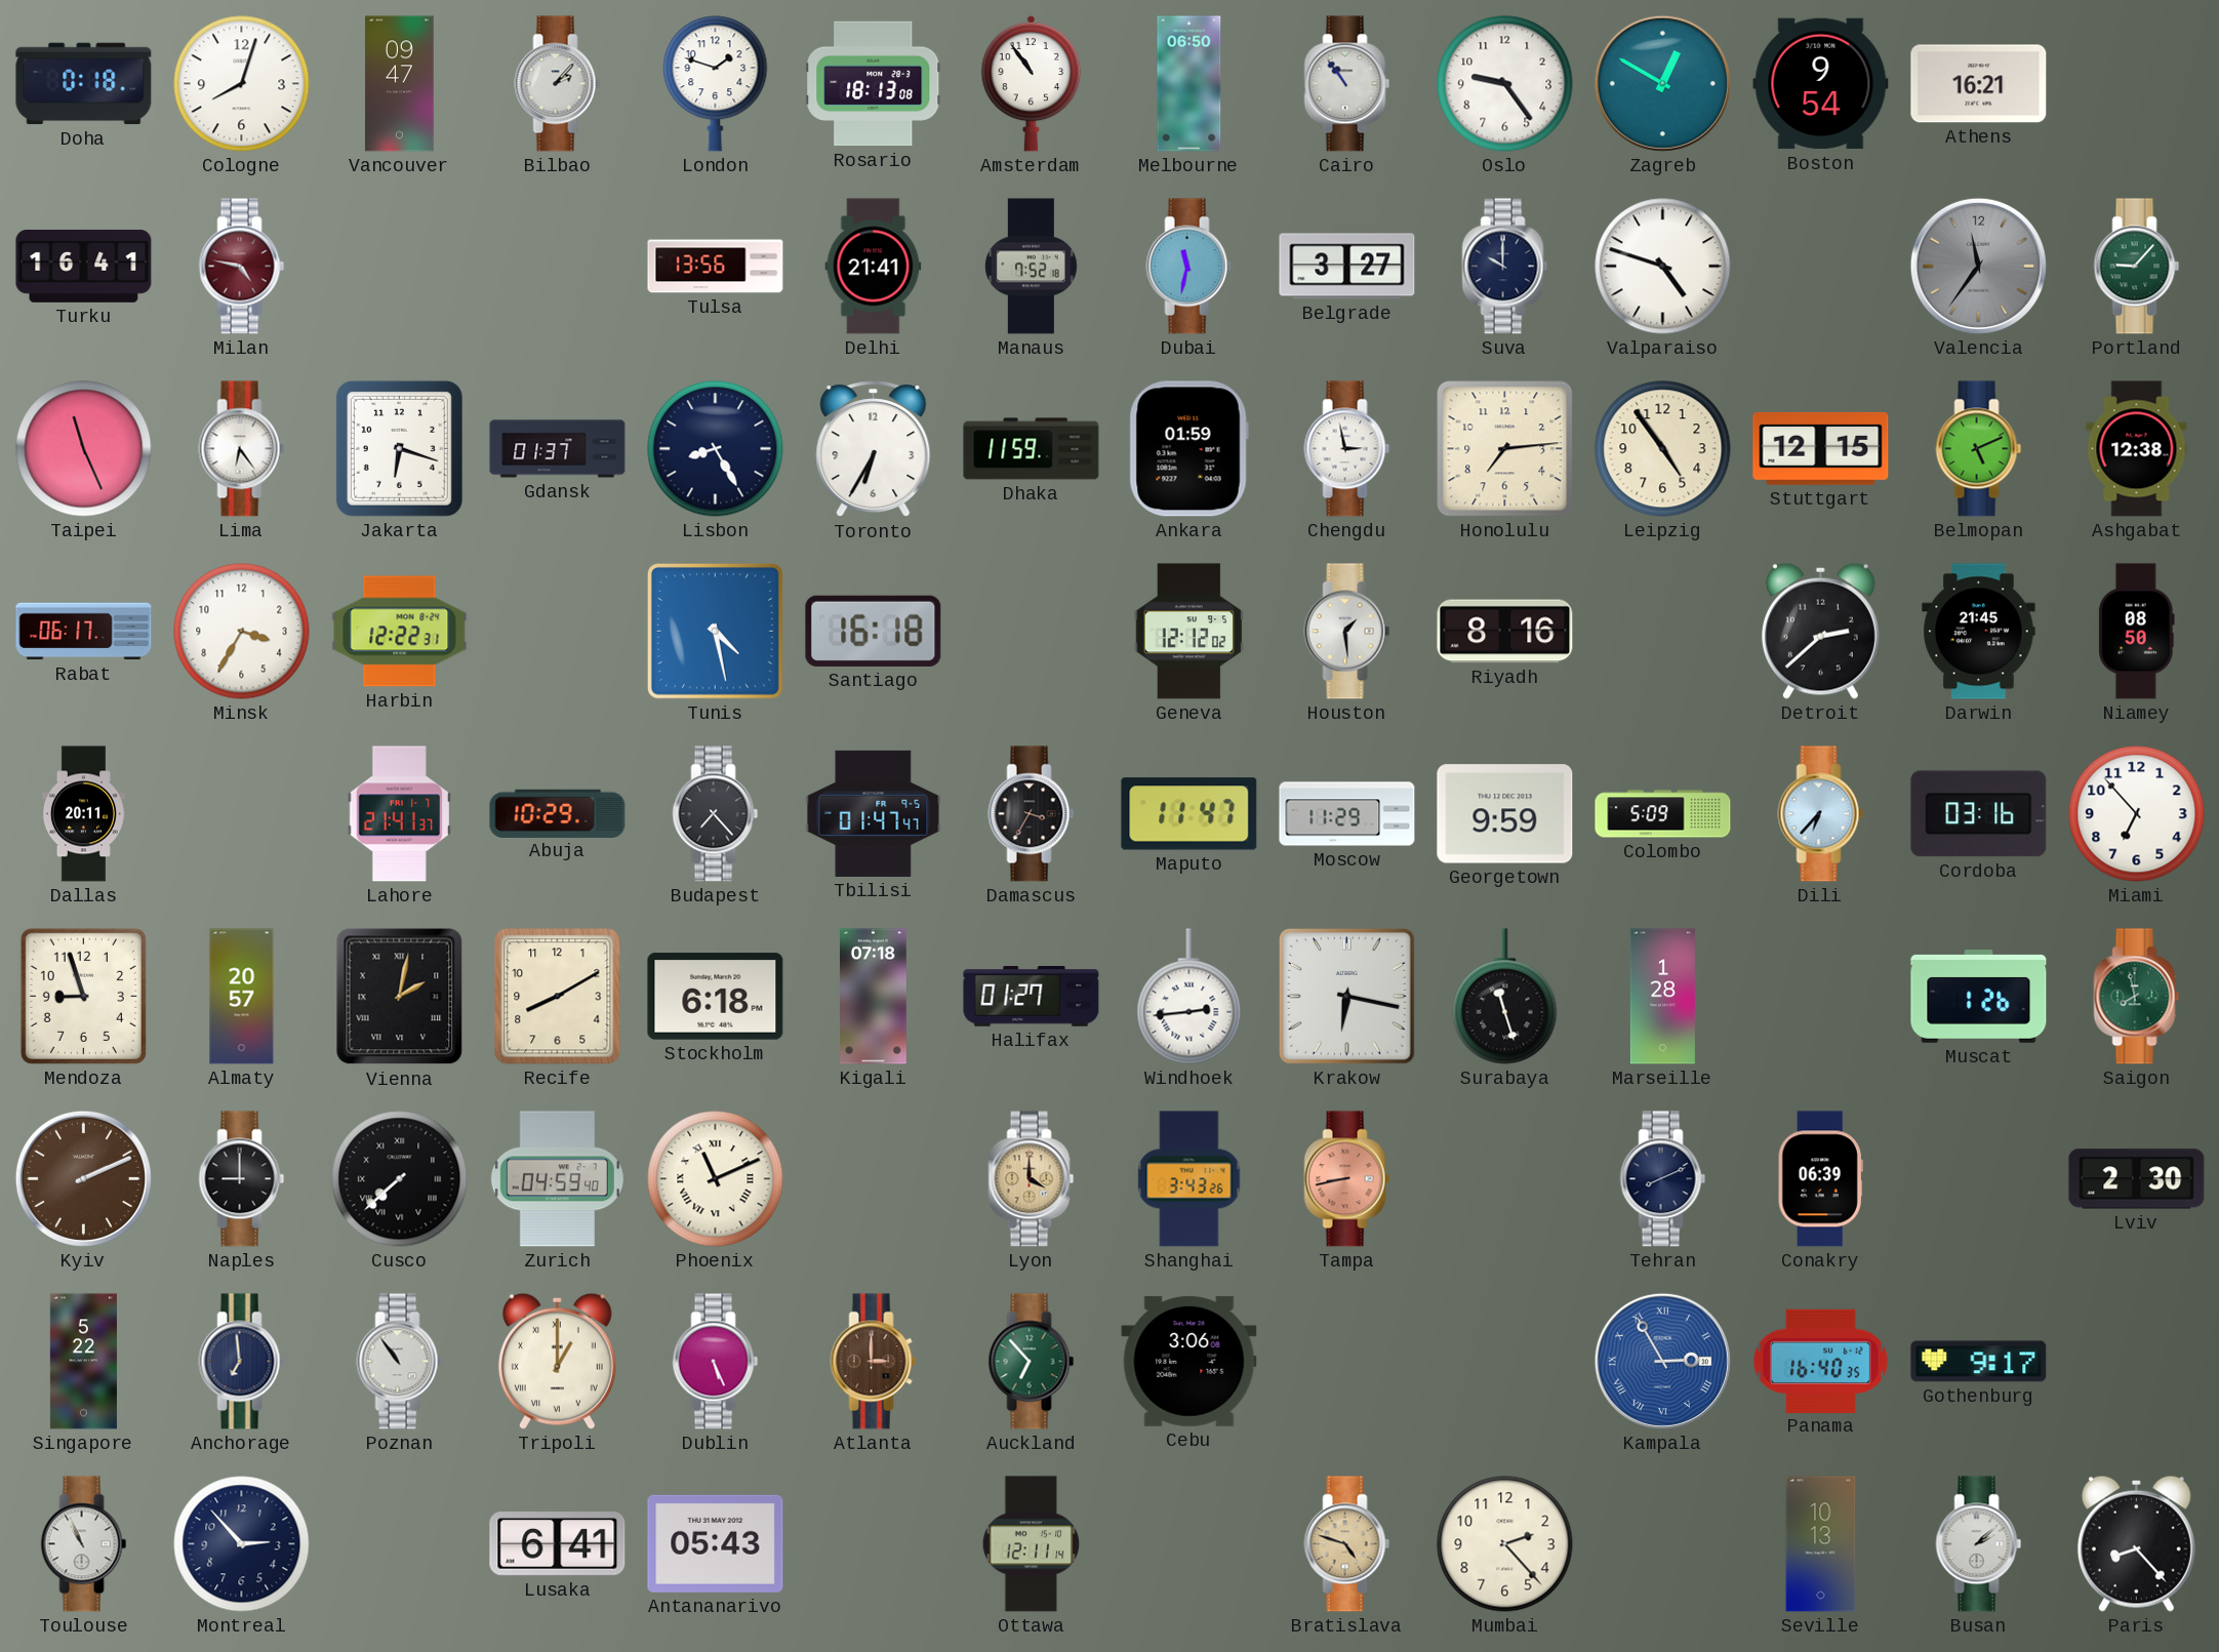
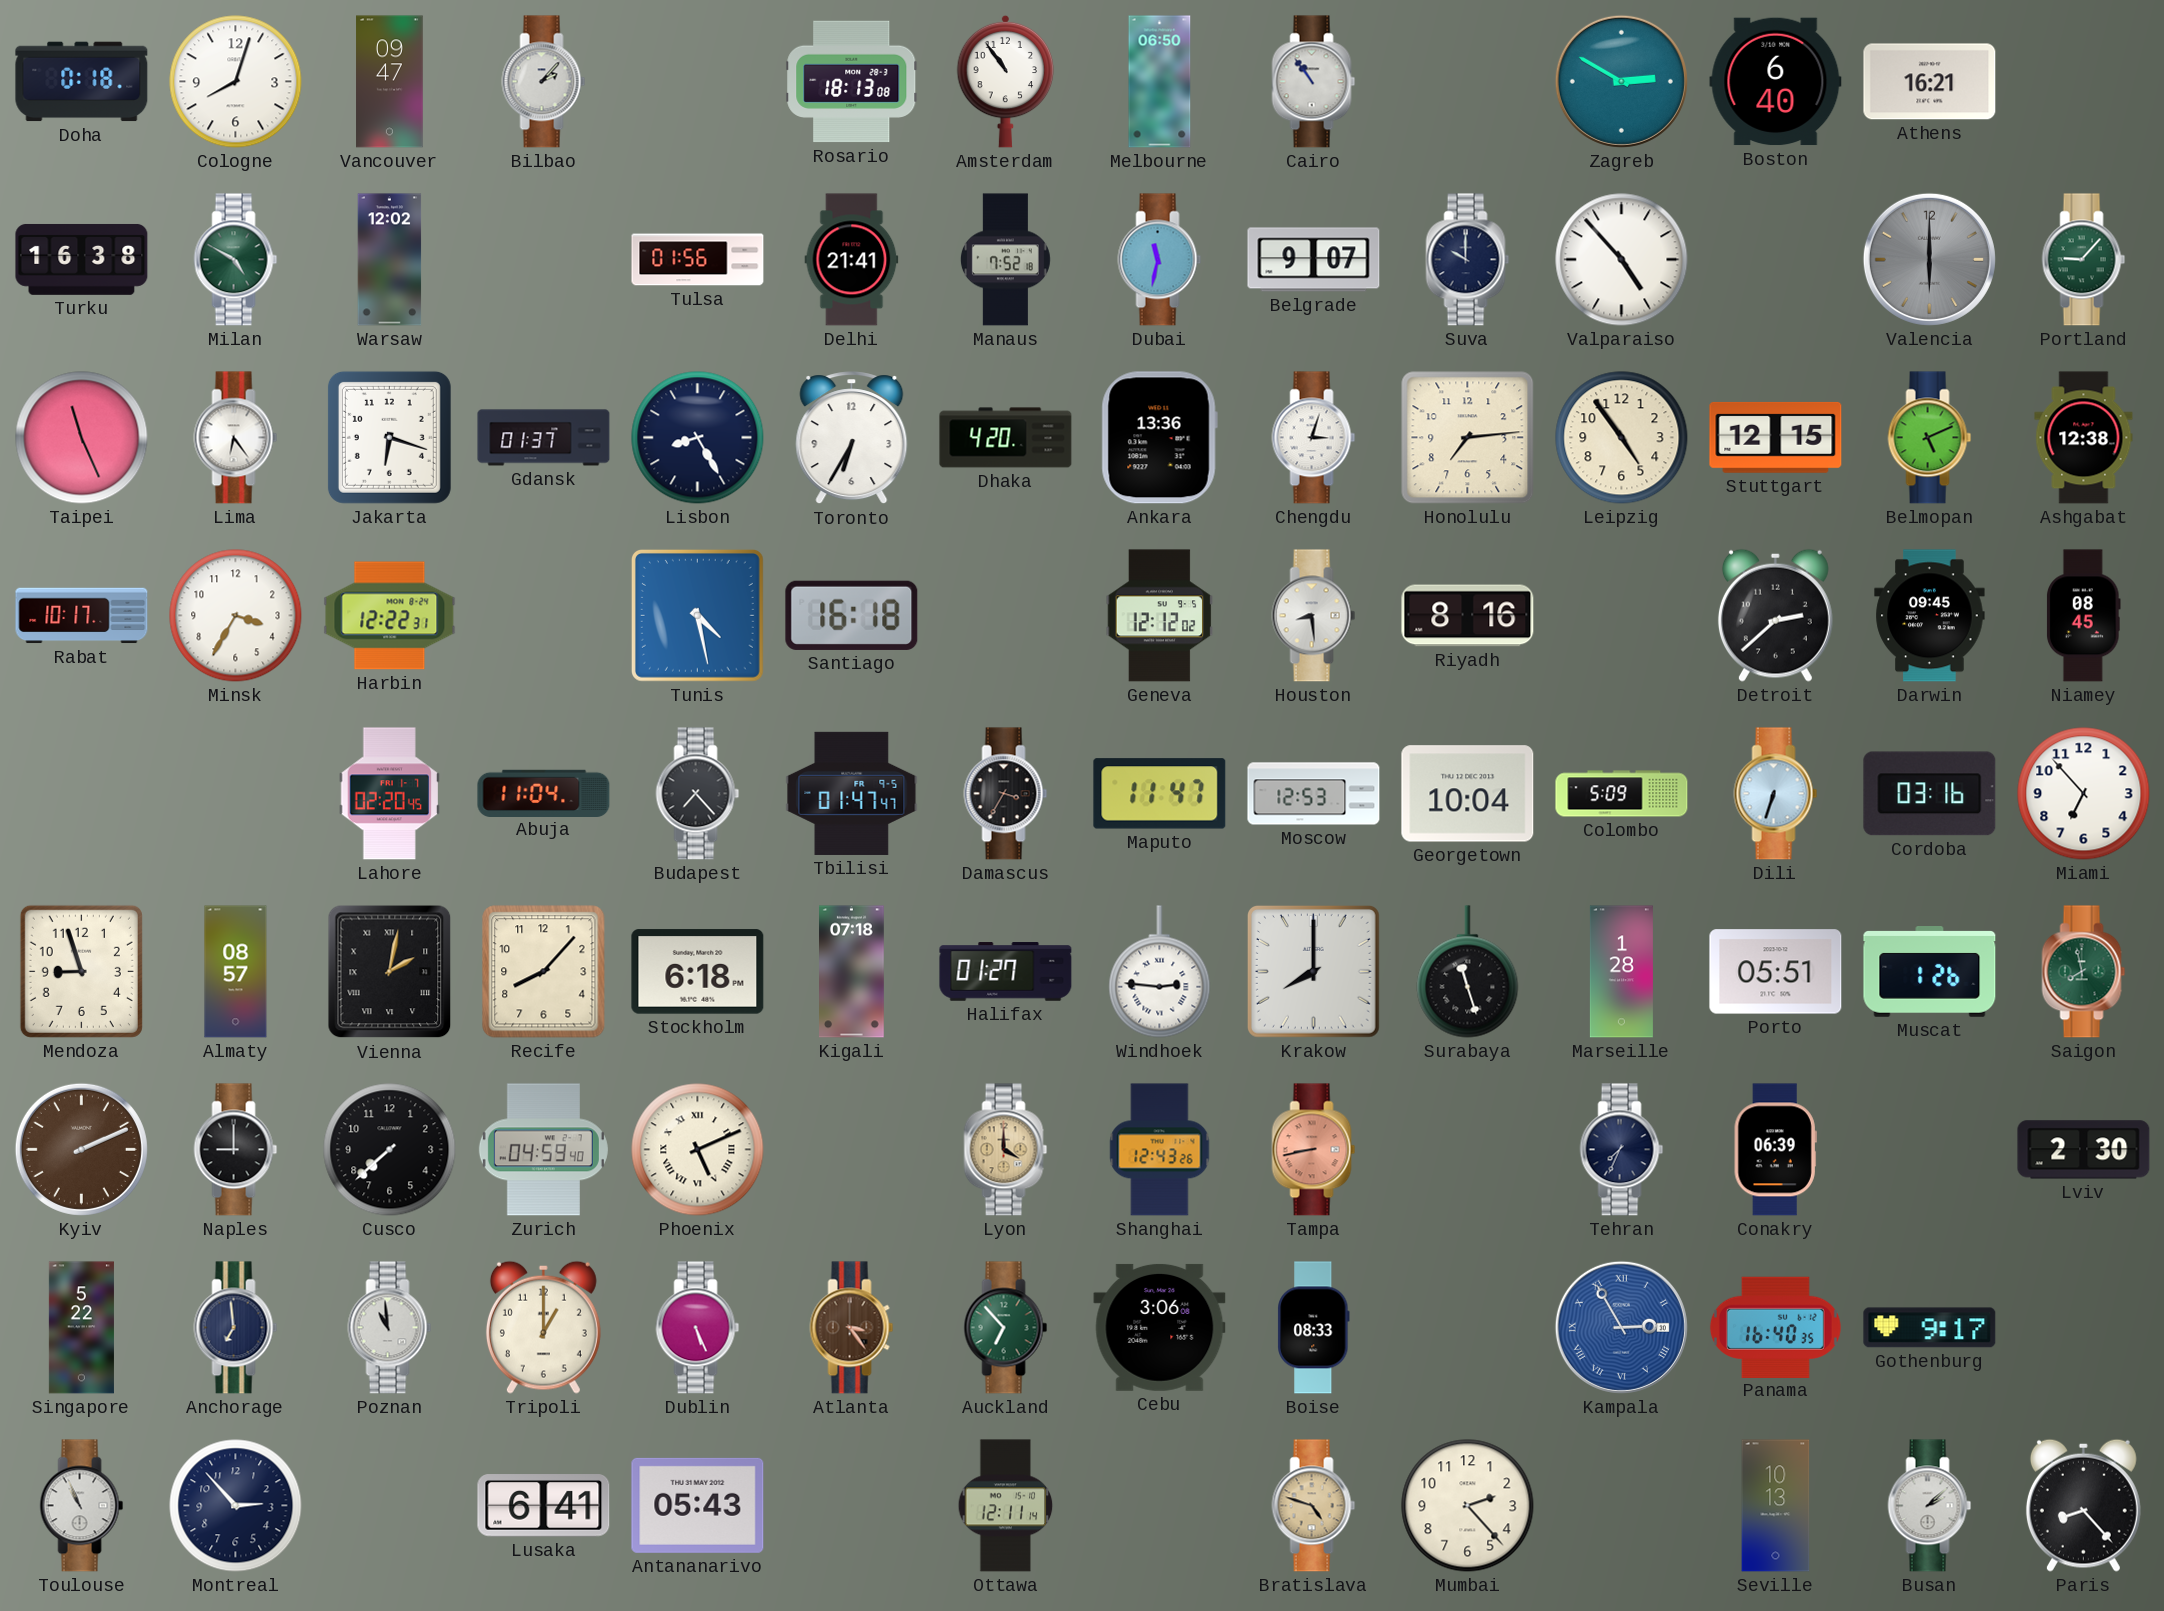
London: 1:48 -> none
Oslo: 9:24 -> none
Zagreb: 12:50 -> 2:50
Boston: 9:54 -> 6:40
Turku: 16:41 -> 16:38
Milan: 4:47 -> 4:50
Milan dial: burgundy -> green
Warsaw: none -> 12:02
Tulsa: 13:56 -> 01:56
Belgrade: 3:27 -> 9:07
Valparaiso: 4:48 -> 4:53
Valencia: 11:36 -> 6:00
Dhaka: 11:59 -> 4:20
Ankara: 01:59 -> 13:36
Chengdu: 2:58 -> 3:03
Rabat: 06:17 -> 10:17
Houston: 1:29 -> 8:29
Darwin: 21:45 -> 09:45
Niamey: 08:50 -> 08:45
Dallas: 20:11 -> none
Lahore: 21:41 -> 02:20
Abuja: 10:29 -> 11:04
Moscow: 11:29 -> 12:53
Georgetown: 9:59 -> 10:04
Dili: 6:37 -> 6:33
Almaty: 20:57 -> 08:57
Recife: 8:10 -> 8:07
Windhoek: 2:44 -> 2:46
Krakow: 6:17 -> 8:00
Porto: none -> 05:51
Cusco numerals: Roman -> Arabic
Phoenix: 11:11 -> 5:11
Shanghai: 3:43 -> 12:43
Tehran: 8:11 -> 7:34
Poznan: 10:54 -> 10:59
Tripoli numerals: Roman -> Arabic
Atlanta: 3:00 -> 3:24
Boise: none -> 08:33
